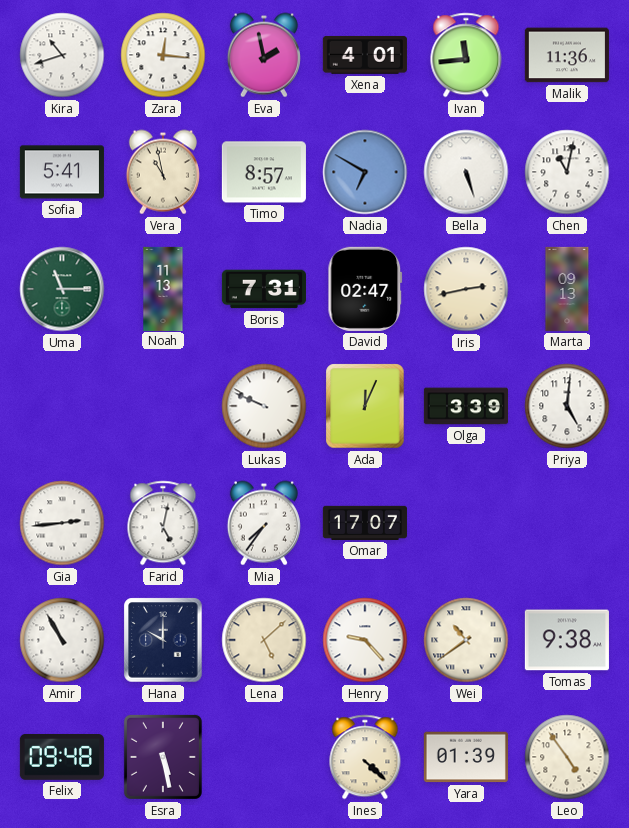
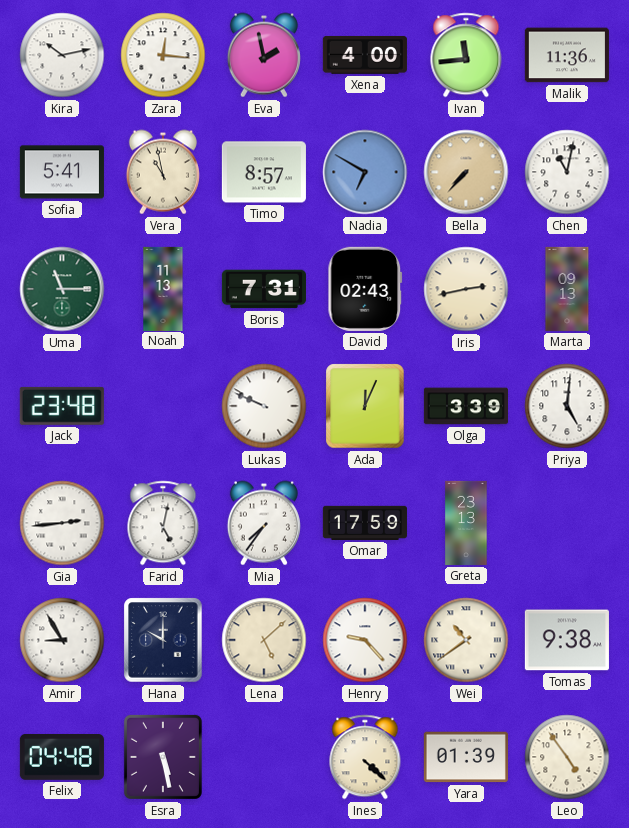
Kira: 10:42 -> 10:13
Xena: 4:01 -> 4:00
Bella: 5:27 -> 7:37
Bella dial: white -> champagne
David: 02:47 -> 02:43
Jack: none -> 23:48
Omar: 17:07 -> 17:59
Greta: none -> 23:13
Amir: 10:55 -> 8:55
Felix: 09:48 -> 04:48
